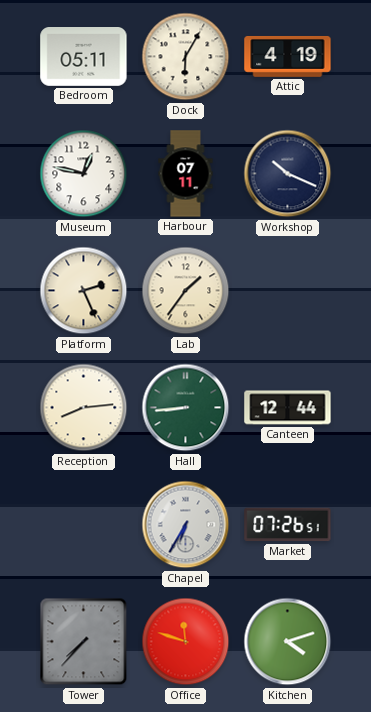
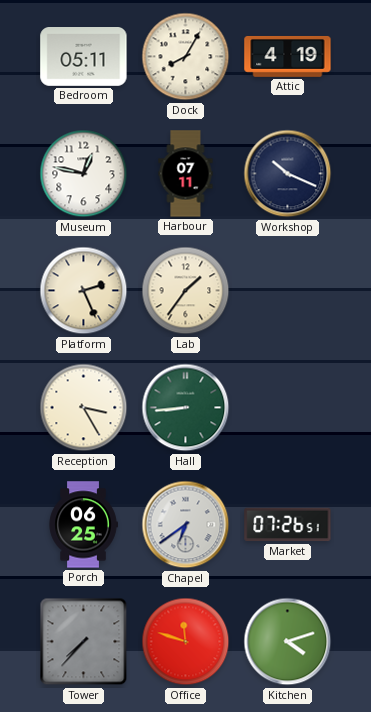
Dock: 6:05 -> 8:05
Reception: 8:14 -> 3:25
Canteen: 12:44 -> none
Porch: none -> 06:25
Chapel: 6:35 -> 6:39
